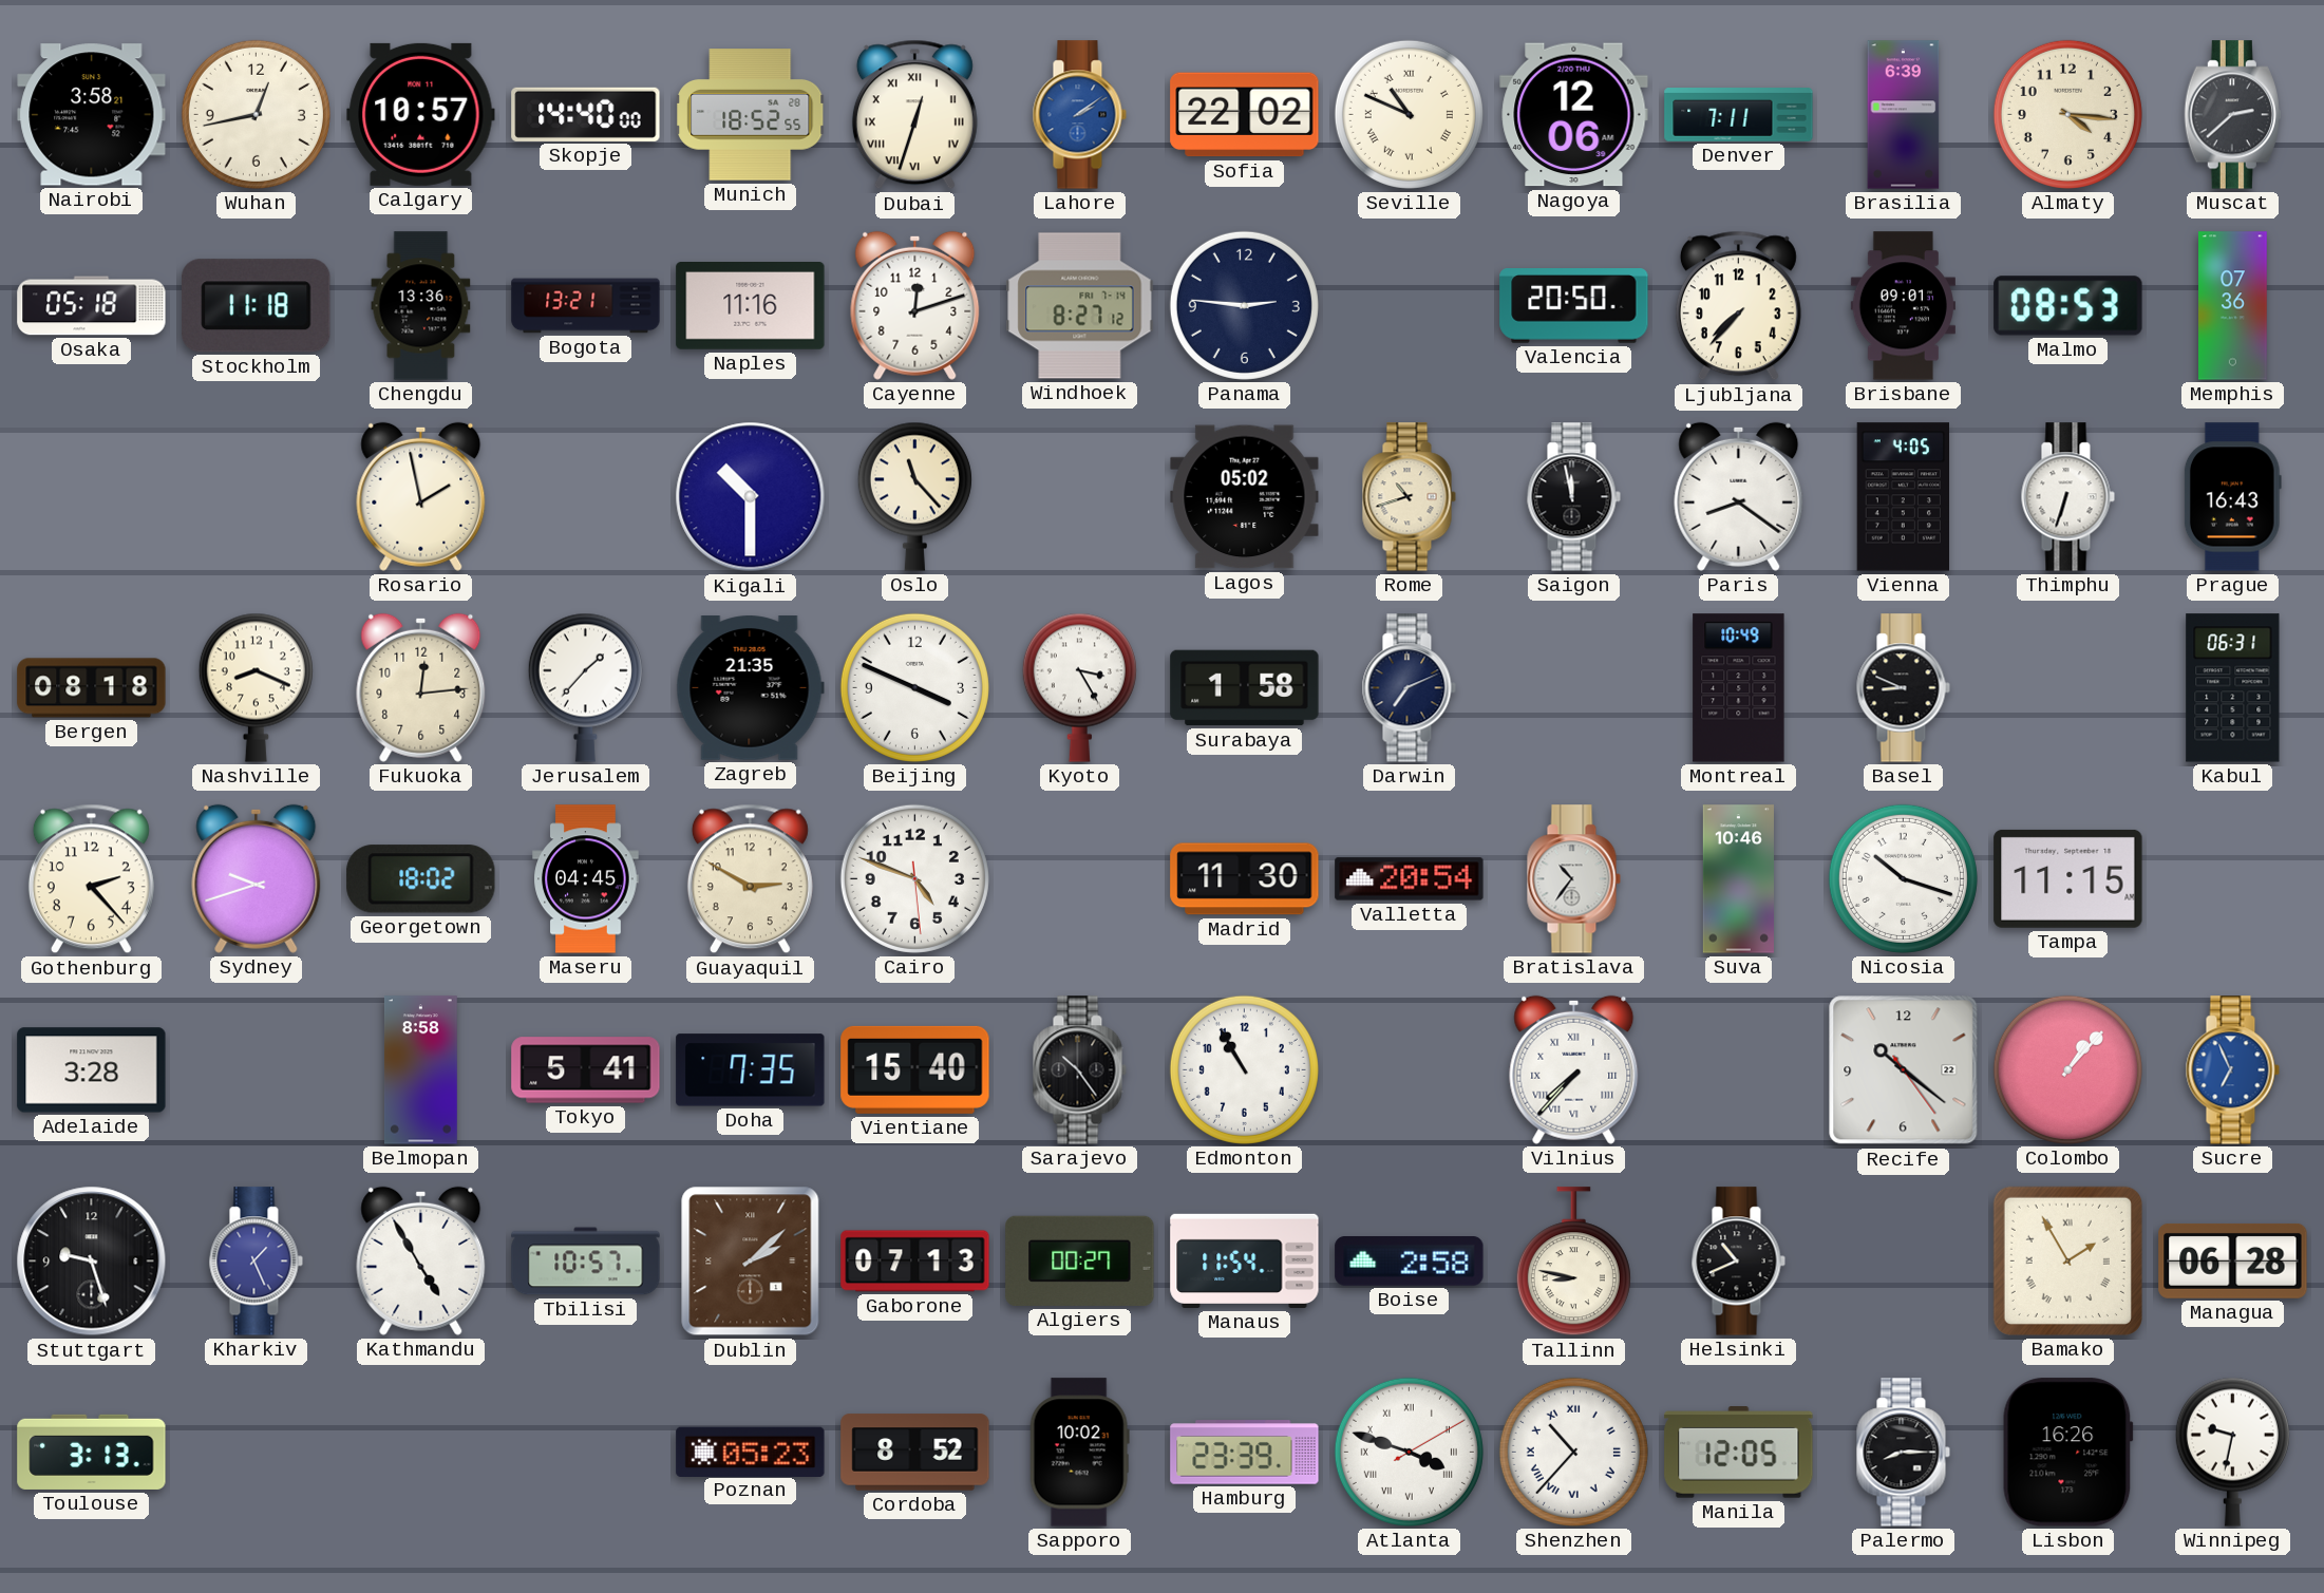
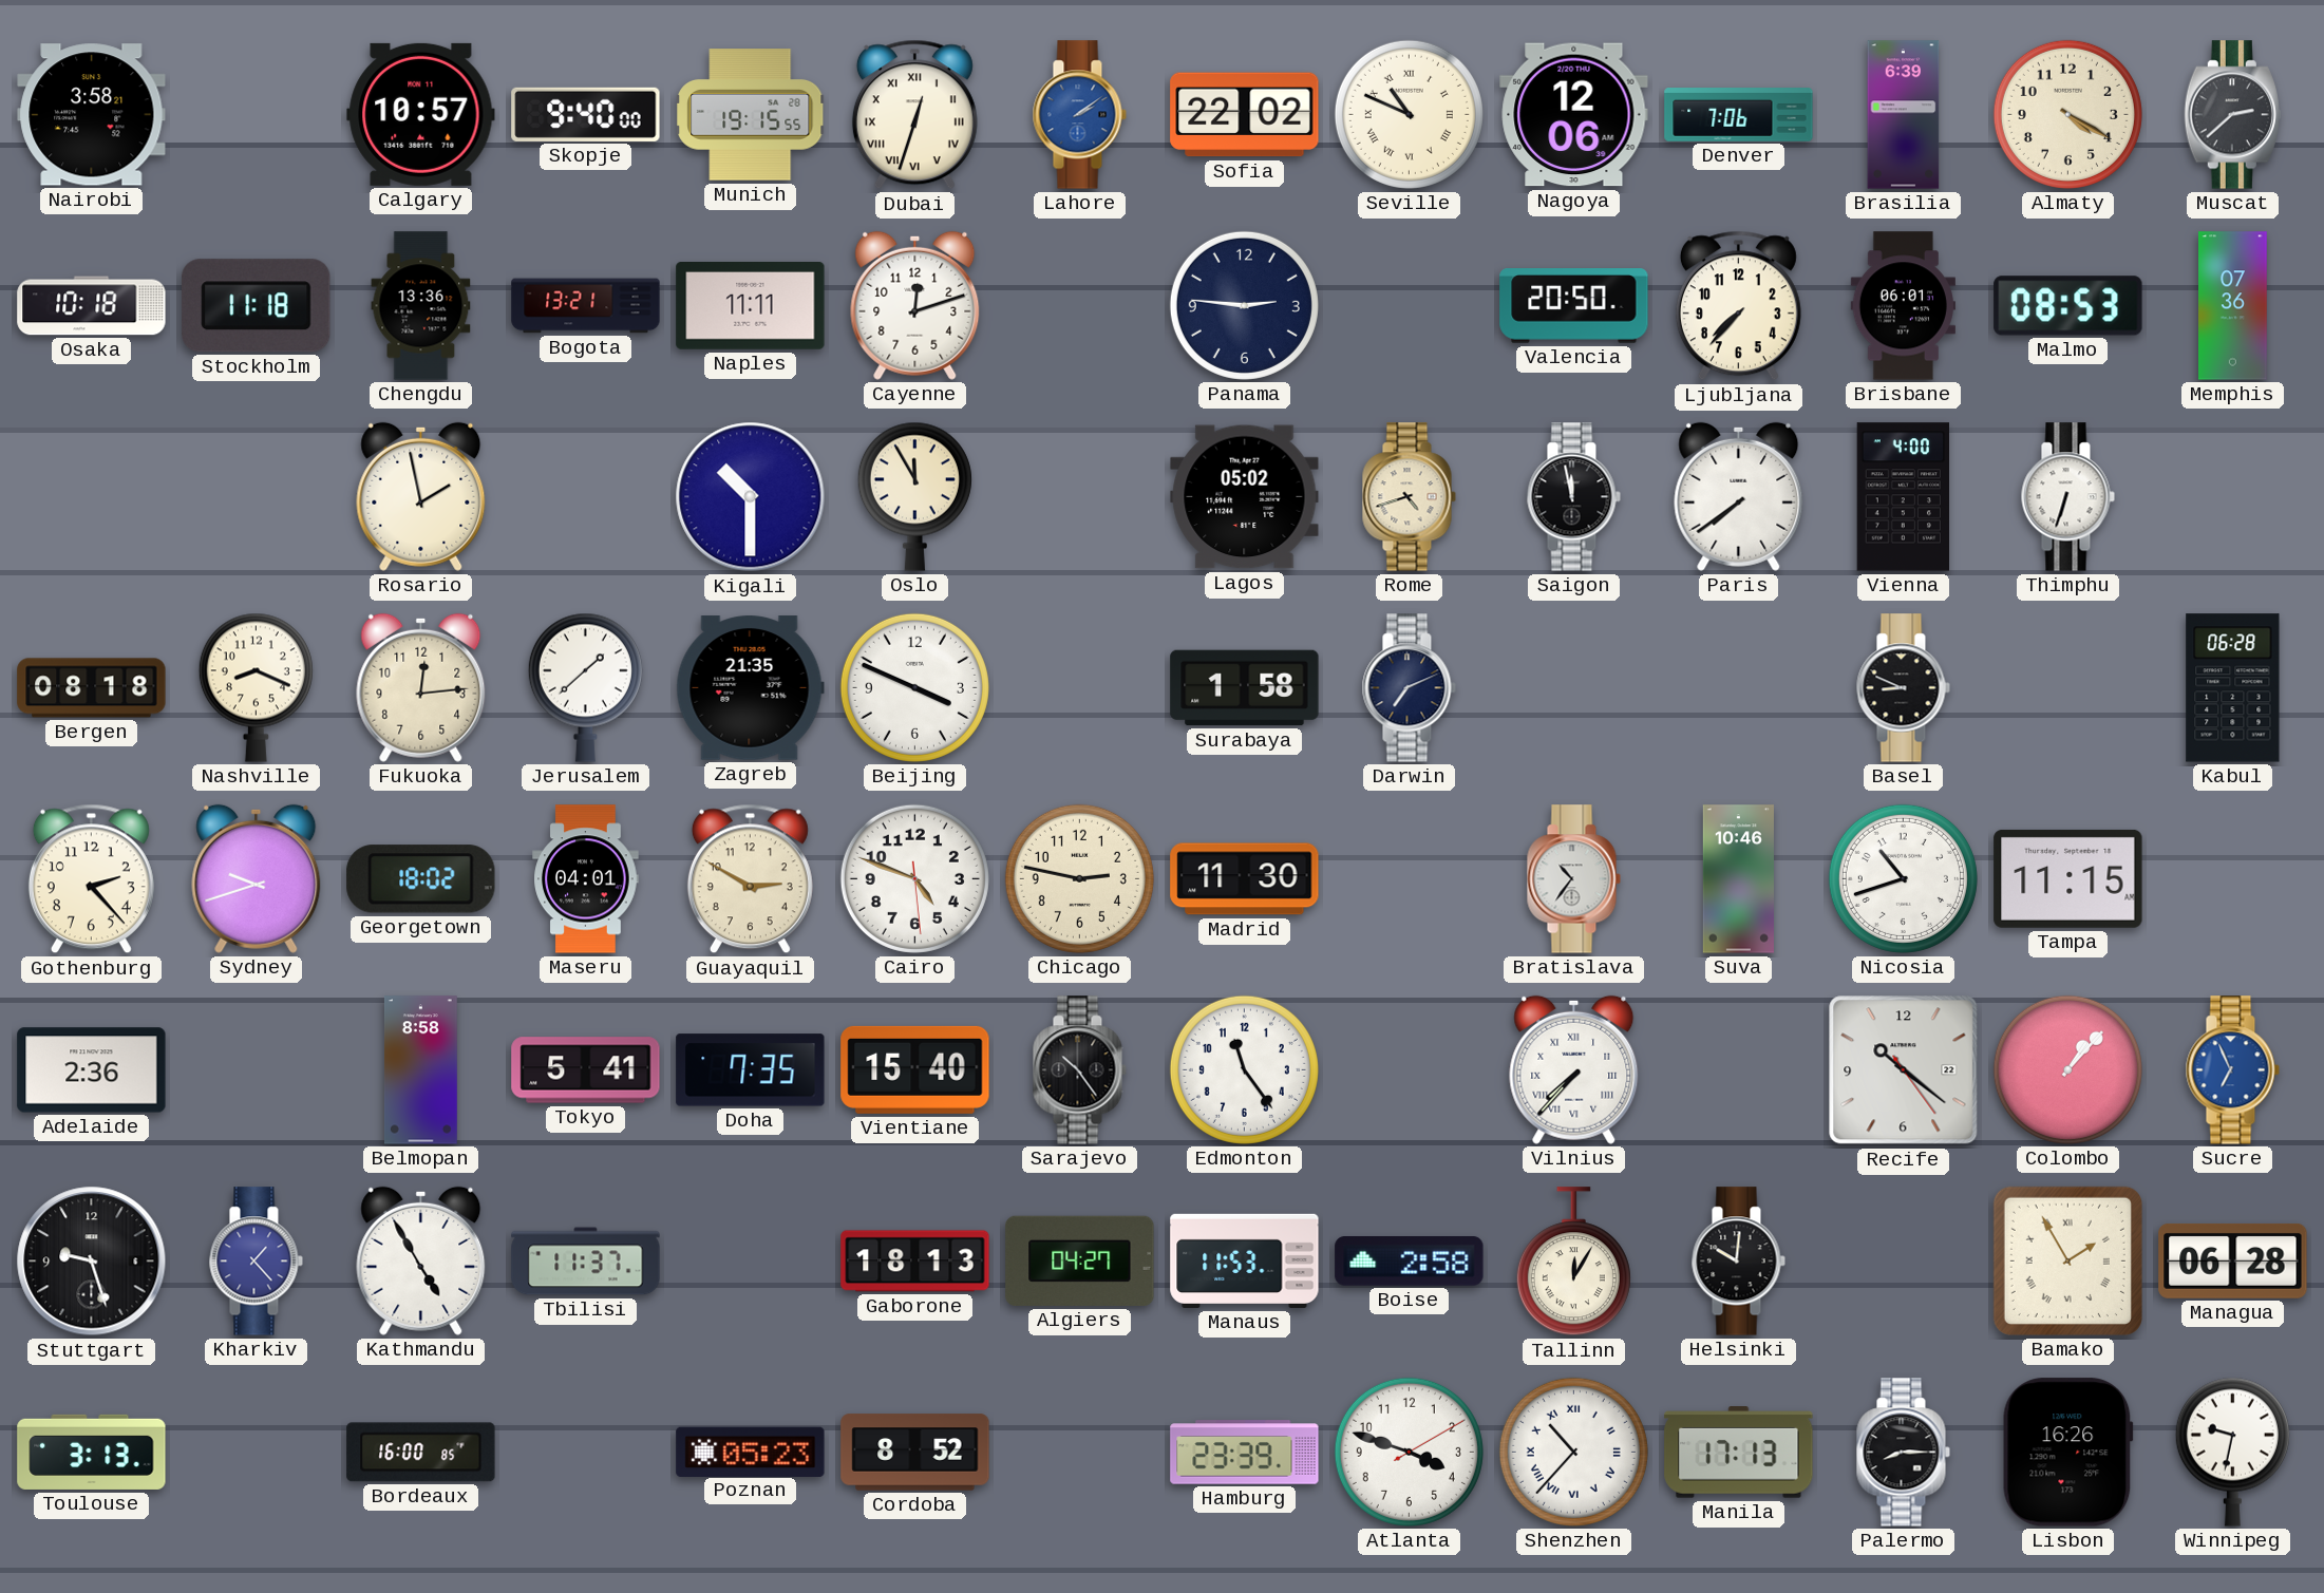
Wuhan: 12:43 -> none
Skopje: 14:40 -> 9:40
Munich: 18:52 -> 19:15
Denver: 7:11 -> 7:06
Almaty: 4:16 -> 4:20
Osaka: 05:18 -> 10:18
Naples: 11:16 -> 11:11
Windhoek: 8:27 -> none
Brisbane: 09:01 -> 06:01
Oslo: 11:23 -> 11:55
Rome: 10:42 -> 4:42
Paris: 8:21 -> 7:39
Vienna: 4:05 -> 4:00
Prague: 16:43 -> none
Jerusalem: 1:37 -> 1:38
Kyoto: 3:25 -> none
Montreal: 10:49 -> none
Kabul: 06:31 -> 06:28
Maseru: 04:45 -> 04:01
Chicago: none -> 2:47
Valletta: 20:54 -> none
Nicosia: 10:18 -> 10:42
Adelaide: 3:28 -> 2:36
Edmonton: 10:55 -> 11:24
Kharkiv: 1:26 -> 1:23
Tbilisi: 10:57 -> 11:37
Dublin: 2:08 -> none
Gaborone: 07:13 -> 18:13
Algiers: 00:27 -> 04:27
Manaus: 11:54 -> 11:53
Tallinn: 8:47 -> 12:05
Helsinki: 10:41 -> 10:01
Bordeaux: none -> 16:00
Sapporo: 10:02 -> none
Atlanta numerals: Roman -> Arabic
Manila: 12:05 -> 17:13
